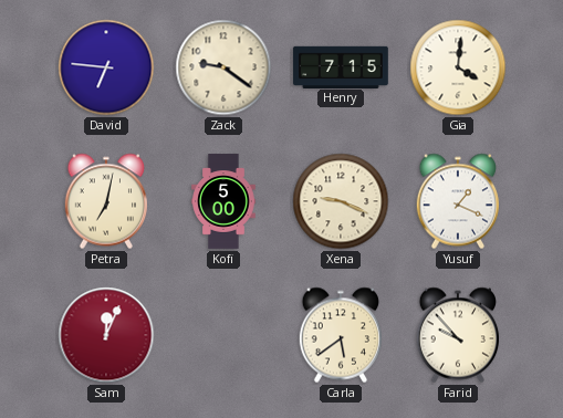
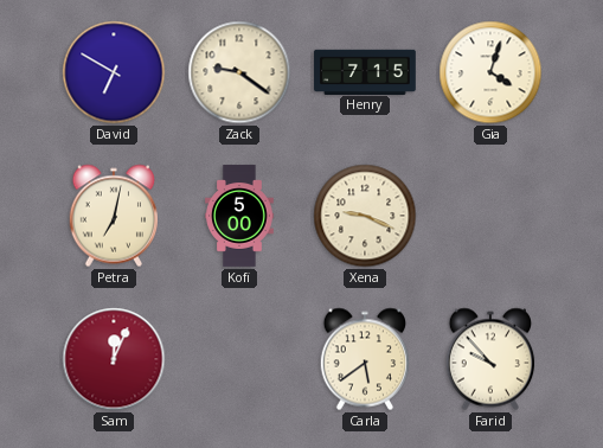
David: 6:46 -> 6:50
Gia: 4:01 -> 4:03
Yusuf: 1:19 -> none
